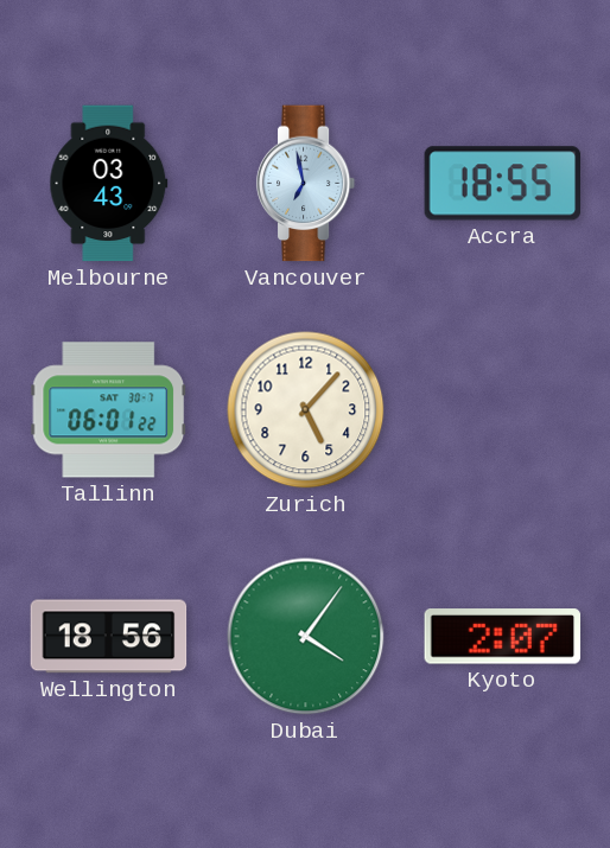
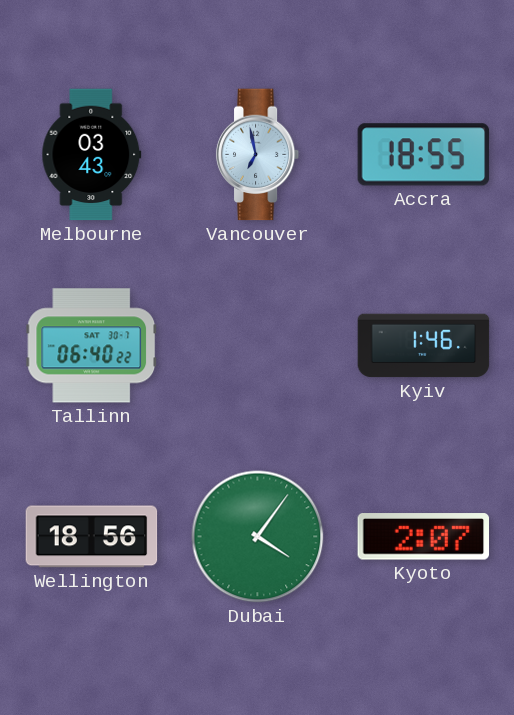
Tallinn: 06:01 -> 06:40
Zurich: 5:07 -> none
Kyiv: none -> 1:46
